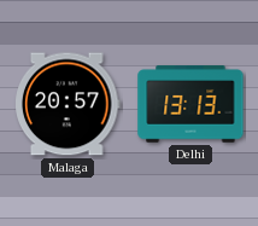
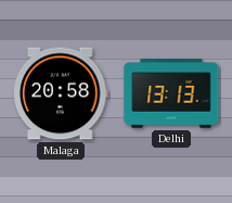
Malaga: 20:57 -> 20:58
